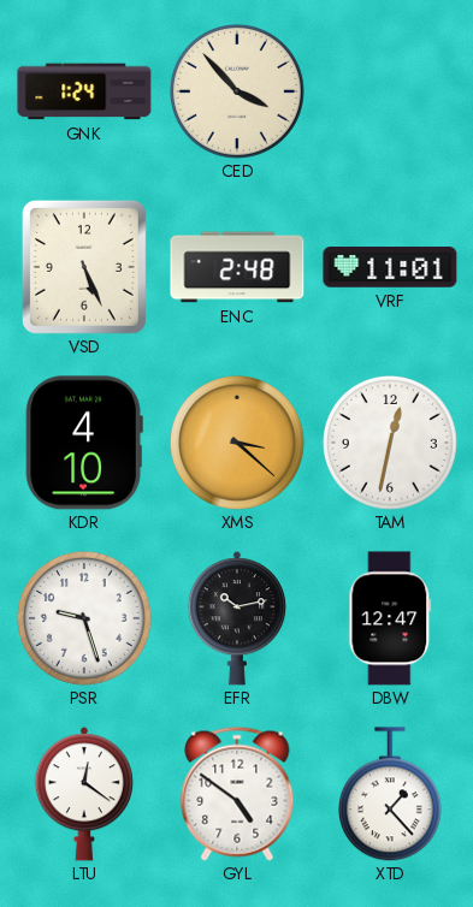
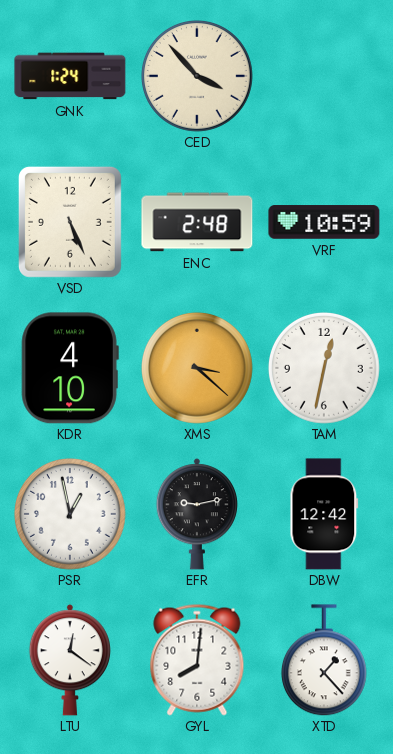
VRF: 11:01 -> 10:59
PSR: 9:27 -> 12:58
EFR: 10:13 -> 9:13
DBW: 12:47 -> 12:42
GYL: 4:51 -> 8:01
